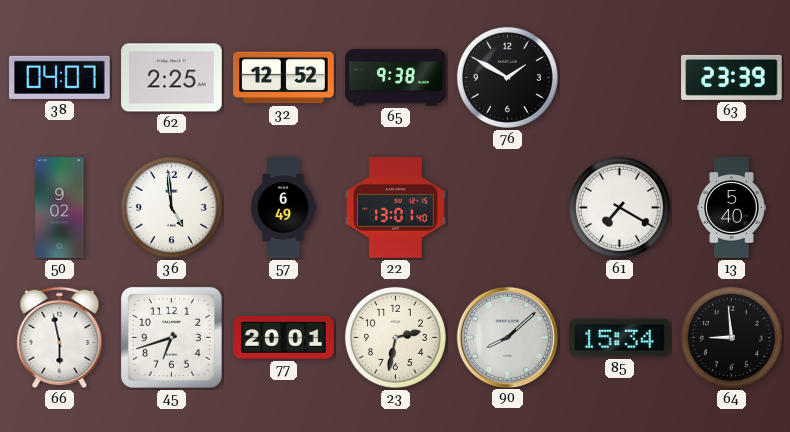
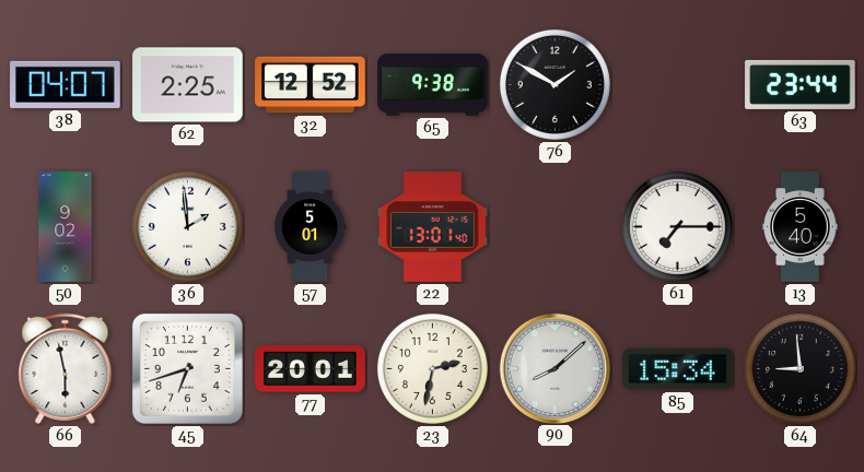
63: 23:39 -> 23:44
36: 4:59 -> 1:59
57: 6:49 -> 5:01
61: 7:20 -> 7:15
